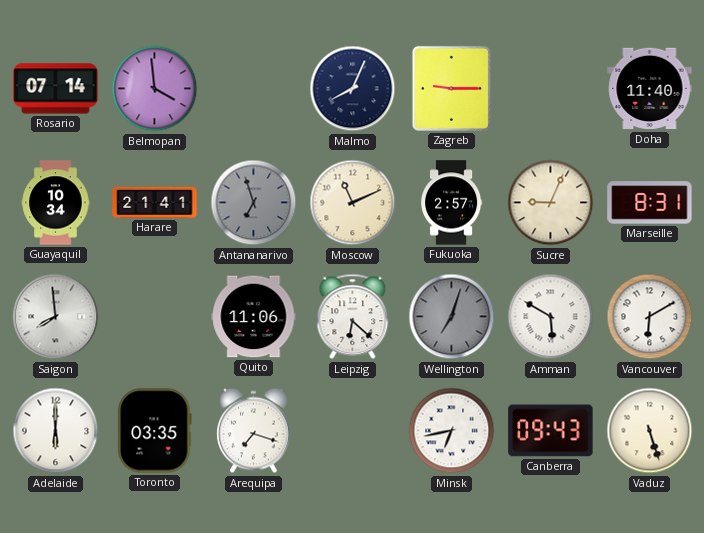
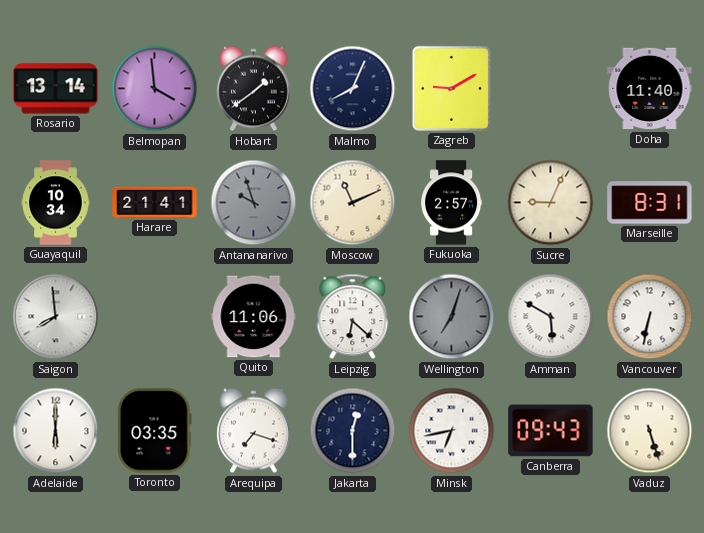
Rosario: 07:14 -> 13:14
Hobart: none -> 1:39
Zagreb: 9:15 -> 9:10
Antananarivo: 6:57 -> 9:57
Vancouver: 6:10 -> 6:32
Jakarta: none -> 12:30
